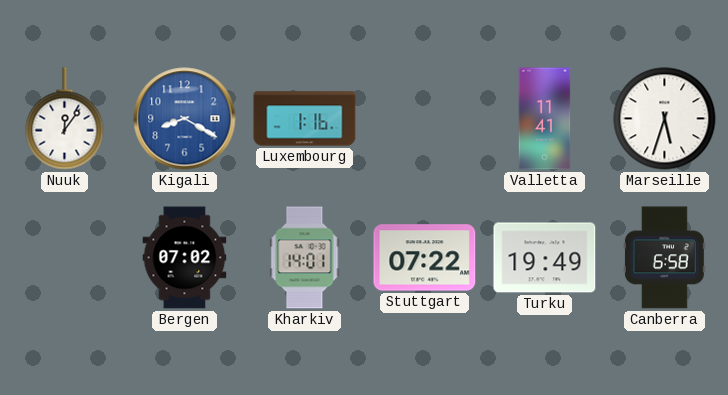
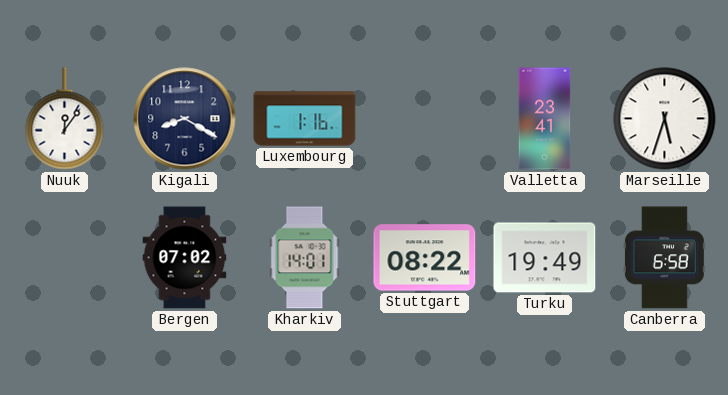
Kigali dial: blue -> navy
Valletta: 11:41 -> 23:41
Stuttgart: 07:22 -> 08:22
